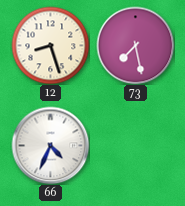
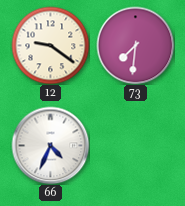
12: 8:27 -> 9:21
73: 7:28 -> 7:31
